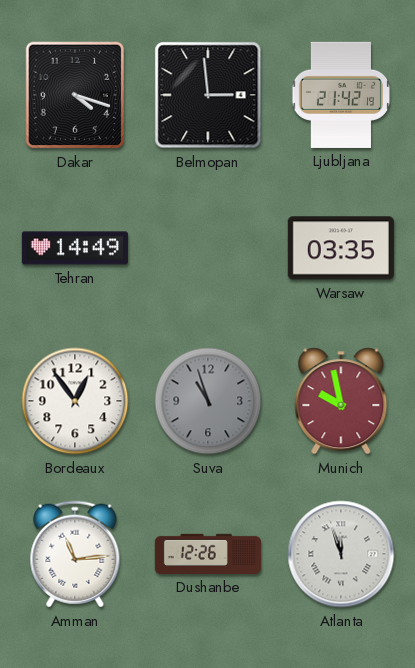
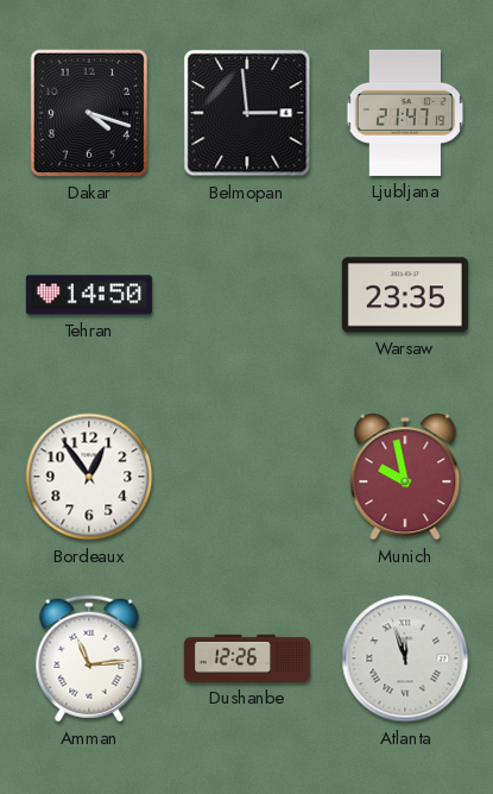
Ljubljana: 21:42 -> 21:47
Tehran: 14:49 -> 14:50
Warsaw: 03:35 -> 23:35
Suva: 10:57 -> none
